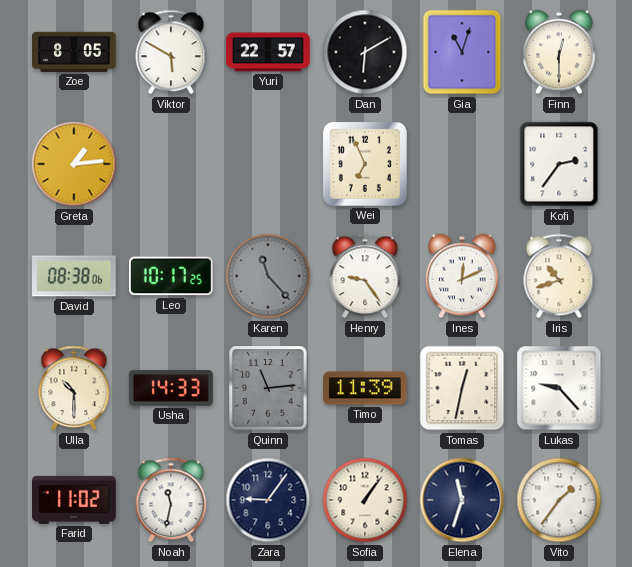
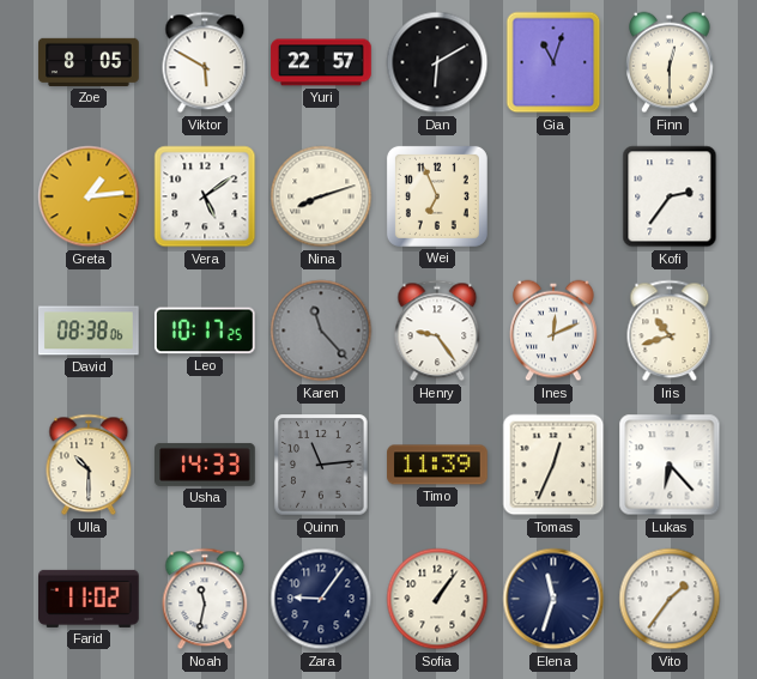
Vera: none -> 5:09
Nina: none -> 8:12
Tomas: 12:32 -> 12:34
Lukas: 9:23 -> 6:23
